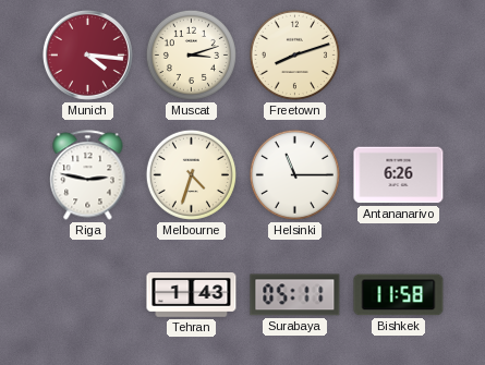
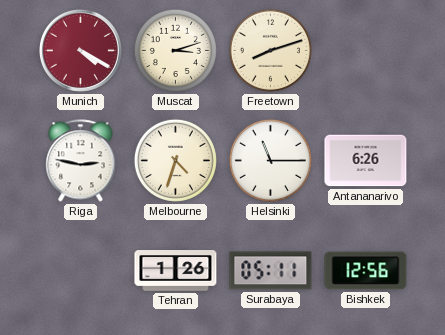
Munich: 4:16 -> 4:20
Tehran: 1:43 -> 1:26
Bishkek: 11:58 -> 12:56
